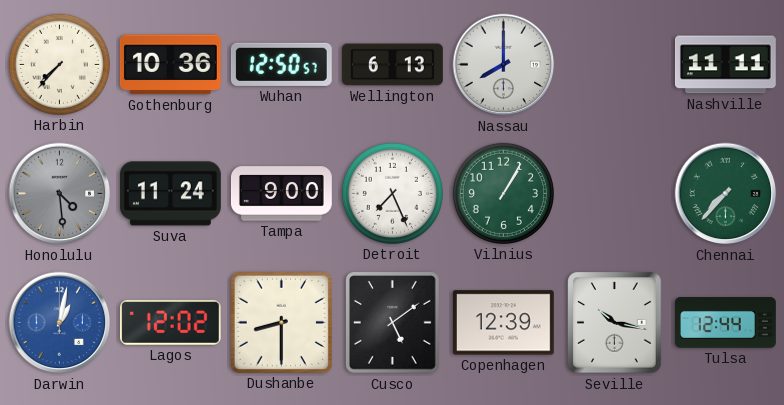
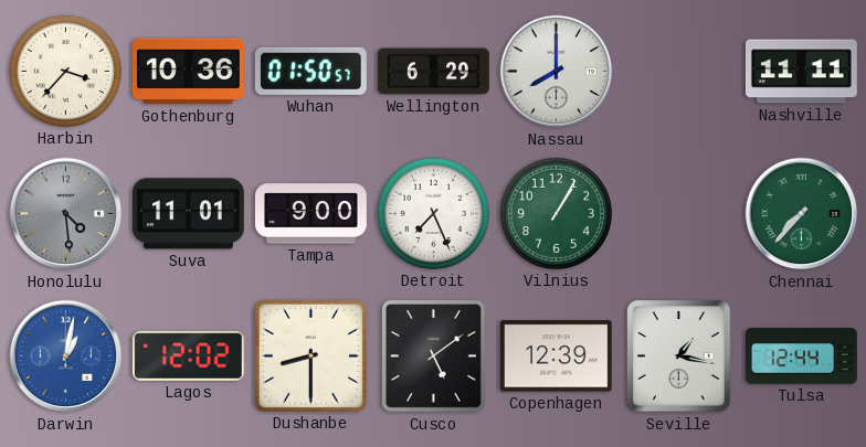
Harbin: 7:37 -> 3:37
Wuhan: 12:50 -> 01:50
Wellington: 6:13 -> 6:29
Suva: 11:24 -> 11:01
Seville: 10:17 -> 1:17
